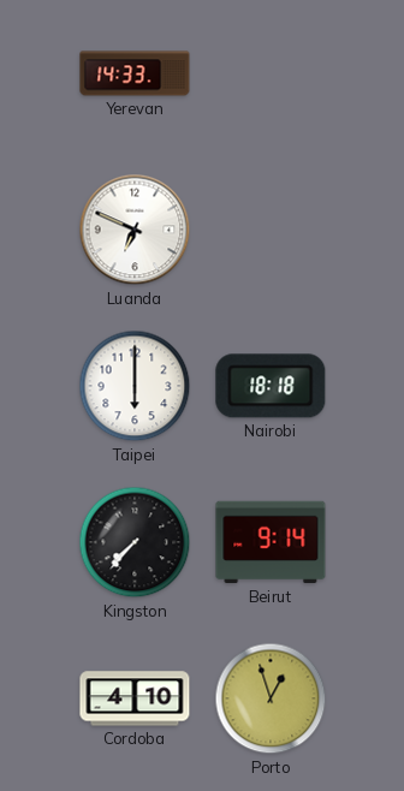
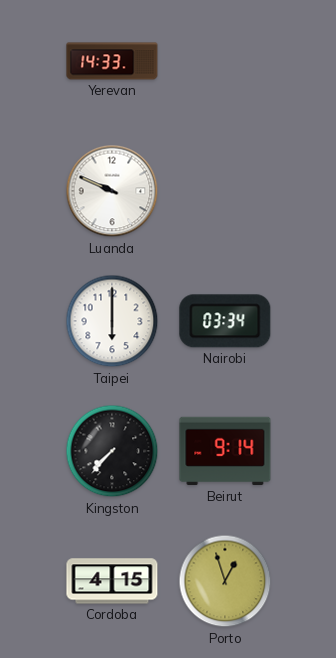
Luanda: 6:49 -> 9:49
Nairobi: 18:18 -> 03:34
Cordoba: 4:10 -> 4:15
